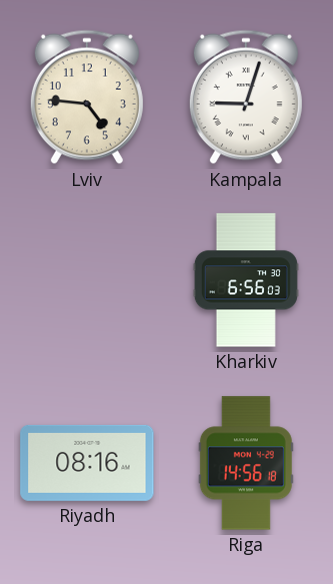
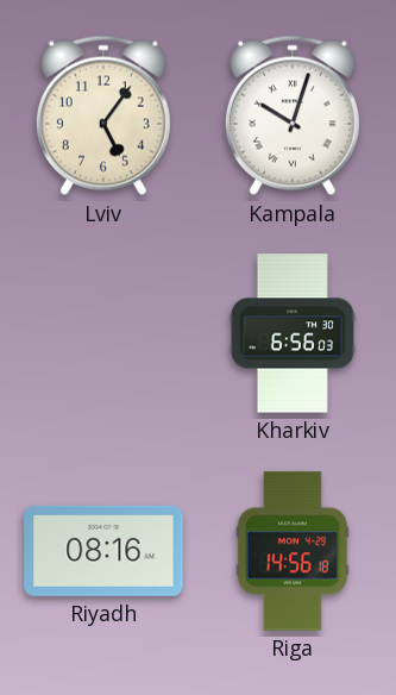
Lviv: 4:46 -> 5:06
Kampala: 9:03 -> 10:03
